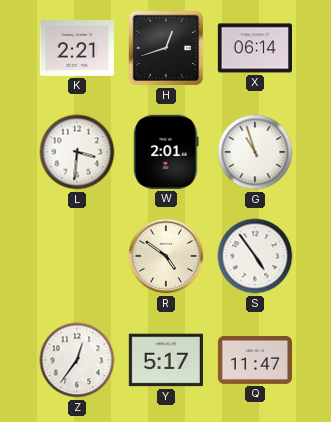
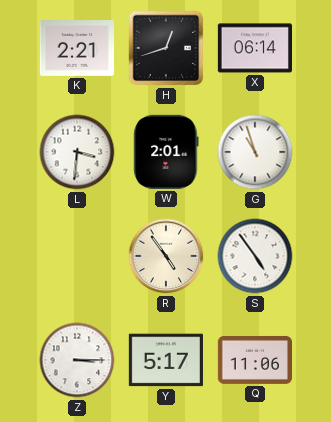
R: 4:51 -> 4:54
Z: 12:36 -> 3:15
Q: 11:47 -> 11:06
